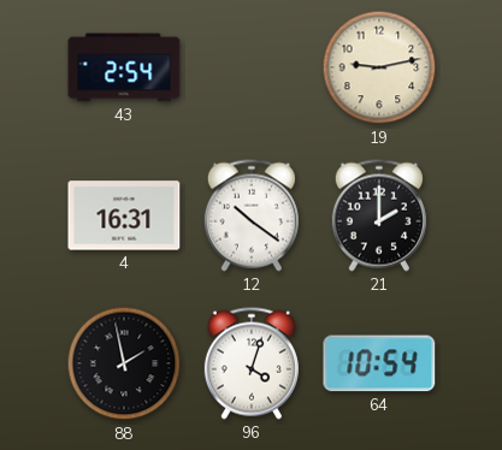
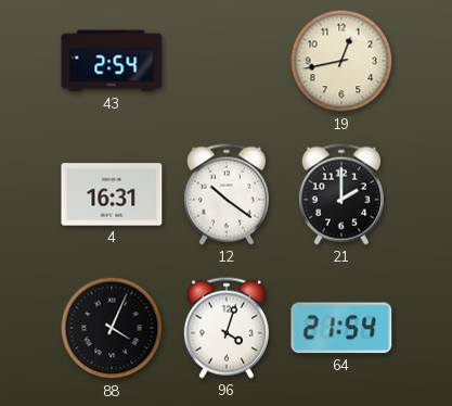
19: 9:13 -> 12:43
88: 1:58 -> 4:04
64: 10:54 -> 21:54
